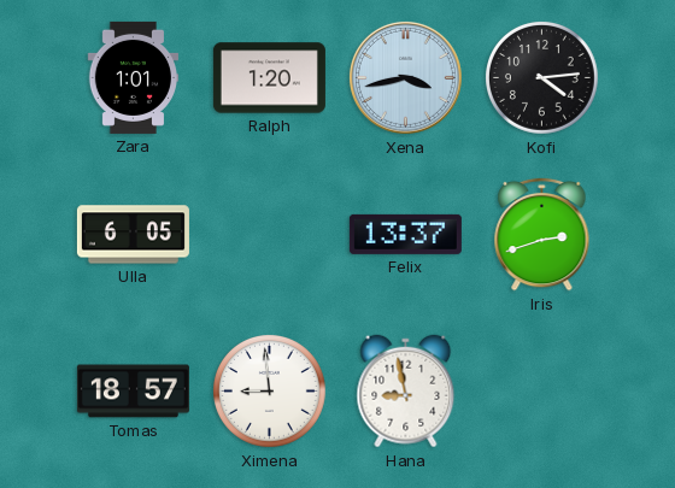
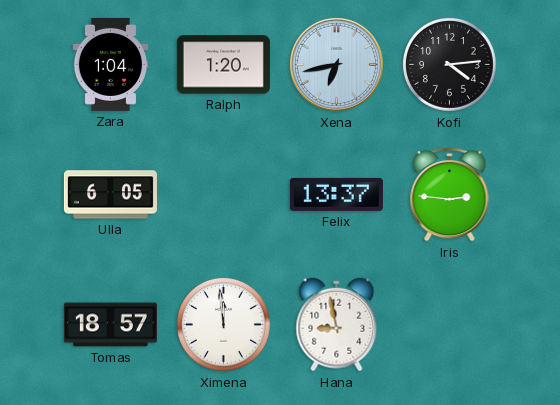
Zara: 1:01 -> 1:04
Xena: 3:43 -> 6:43
Iris: 2:42 -> 2:46
Ximena: 8:59 -> 11:59
